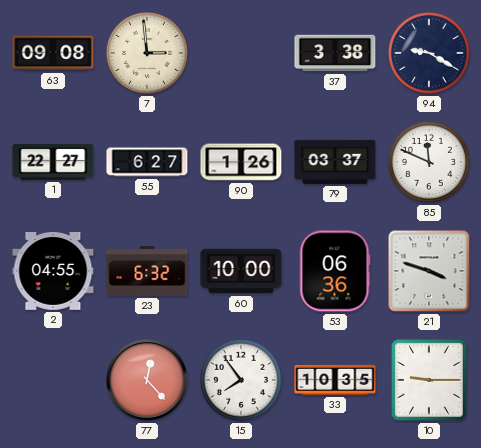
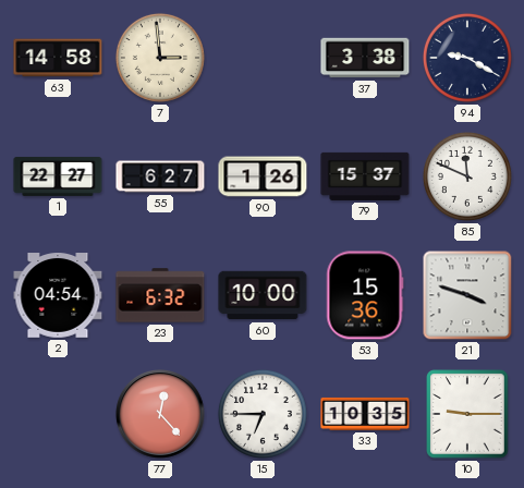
63: 09:08 -> 14:58
79: 03:37 -> 15:37
2: 04:55 -> 04:54
53: 06:36 -> 15:36
15: 7:54 -> 6:45
